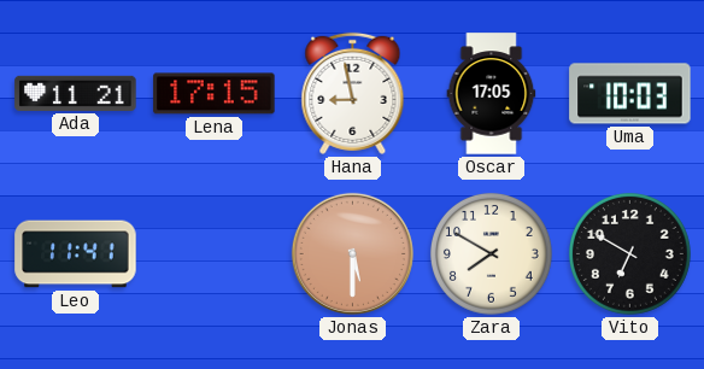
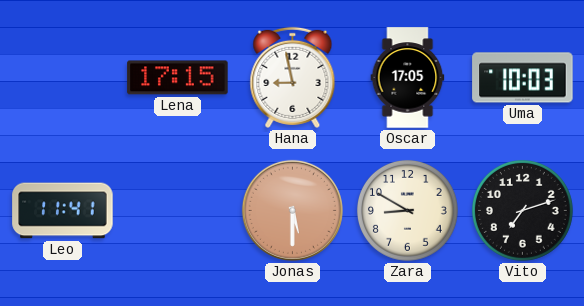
Ada: 11:21 -> none
Zara: 7:50 -> 8:50
Vito: 6:50 -> 7:12
